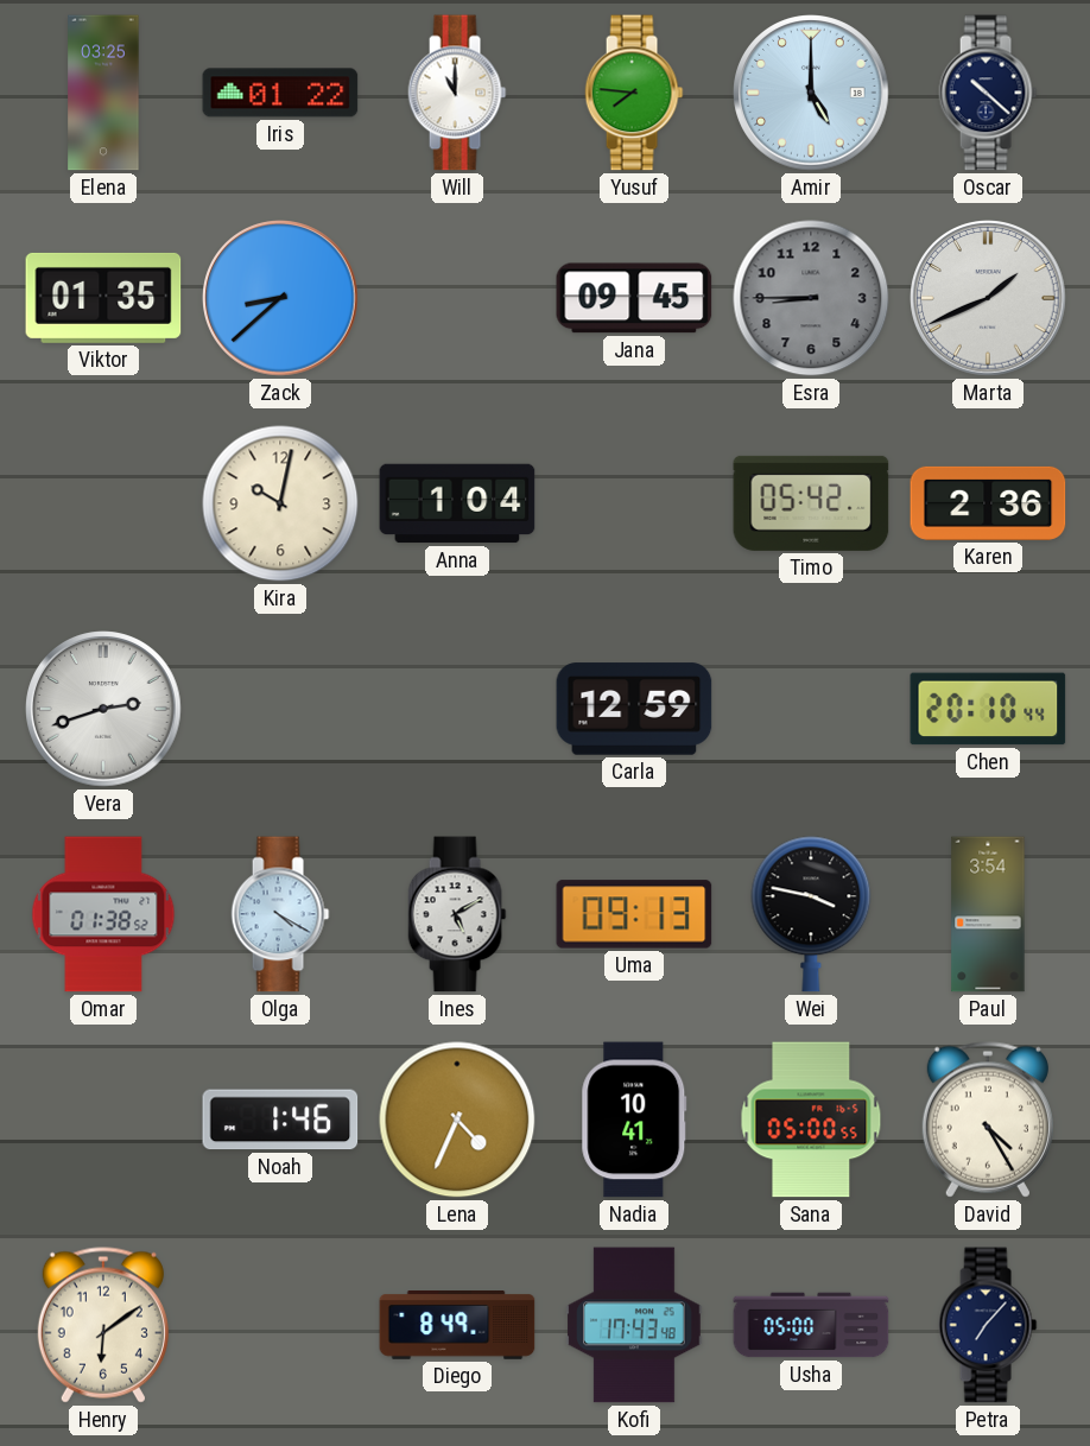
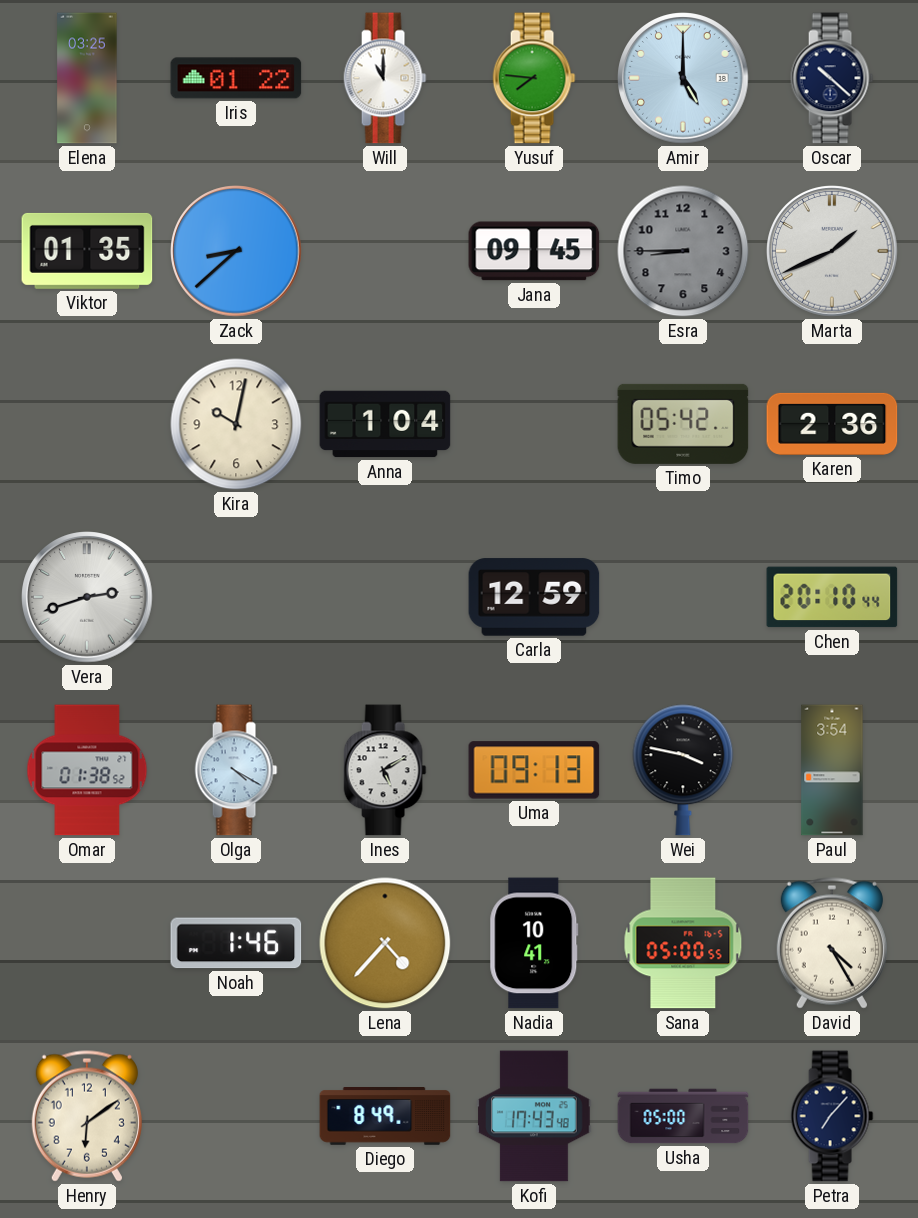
Lena: 4:34 -> 4:37
